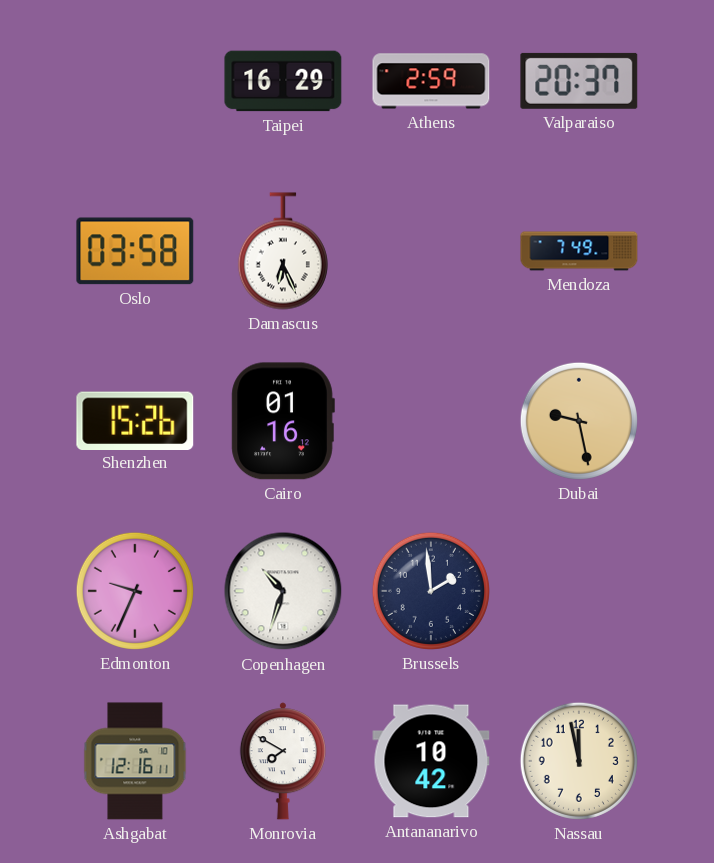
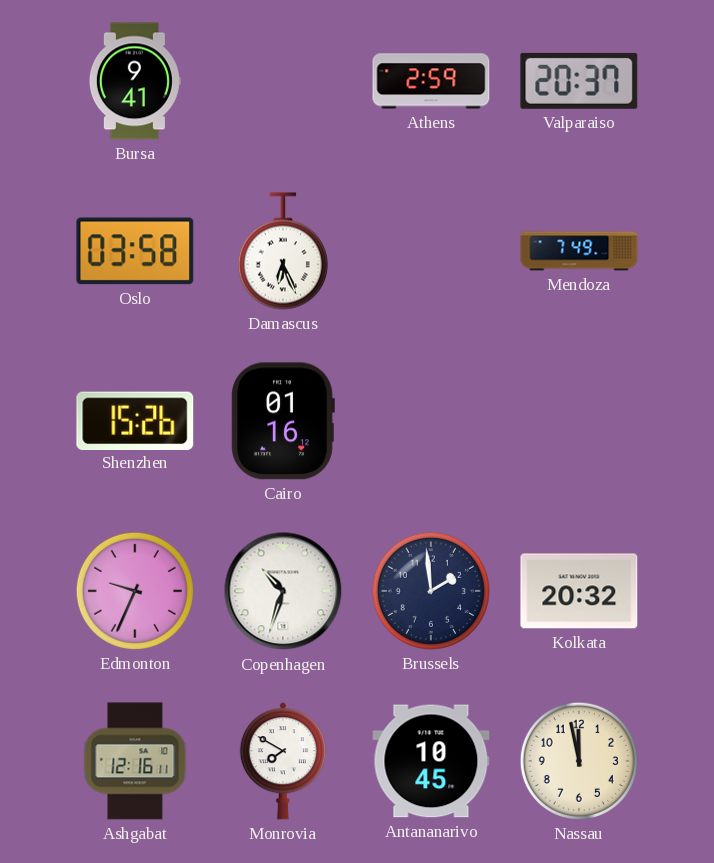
Bursa: none -> 9:41
Taipei: 16:29 -> none
Dubai: 9:28 -> none
Kolkata: none -> 20:32
Antananarivo: 10:42 -> 10:45
